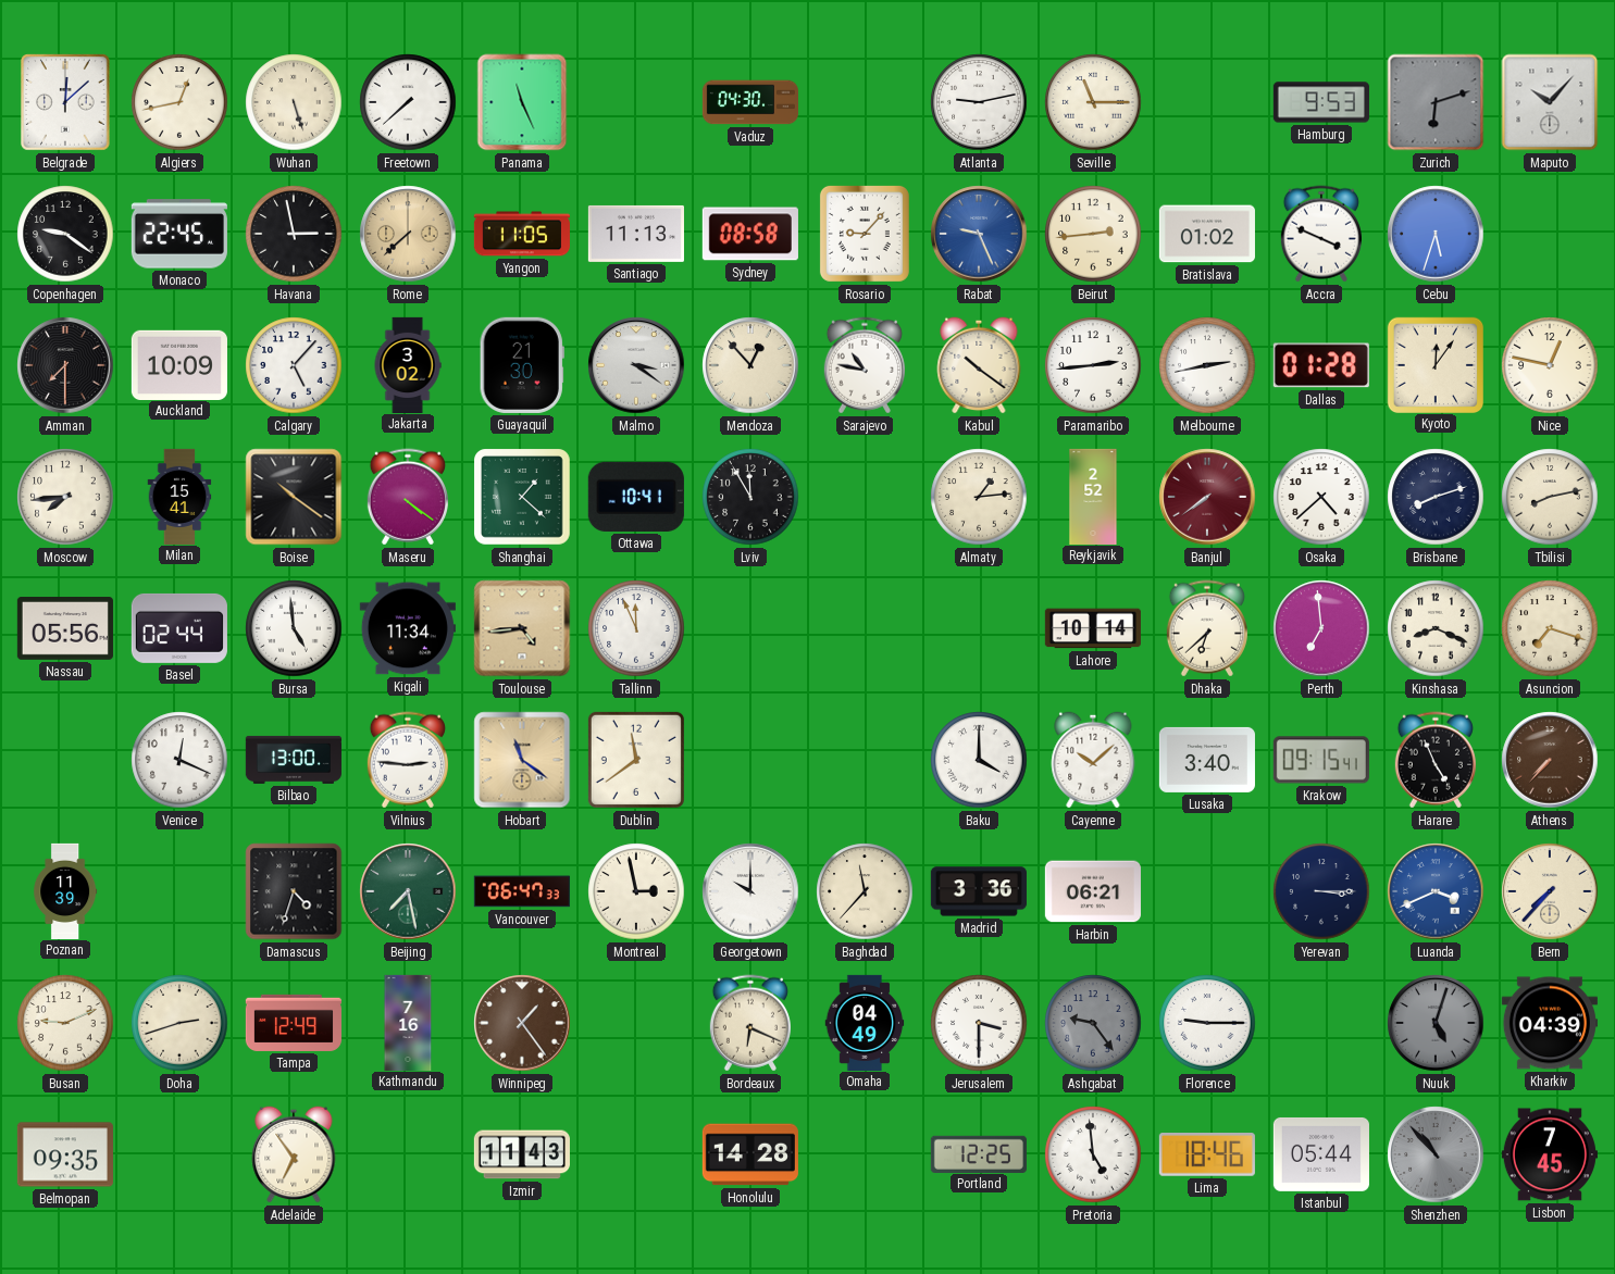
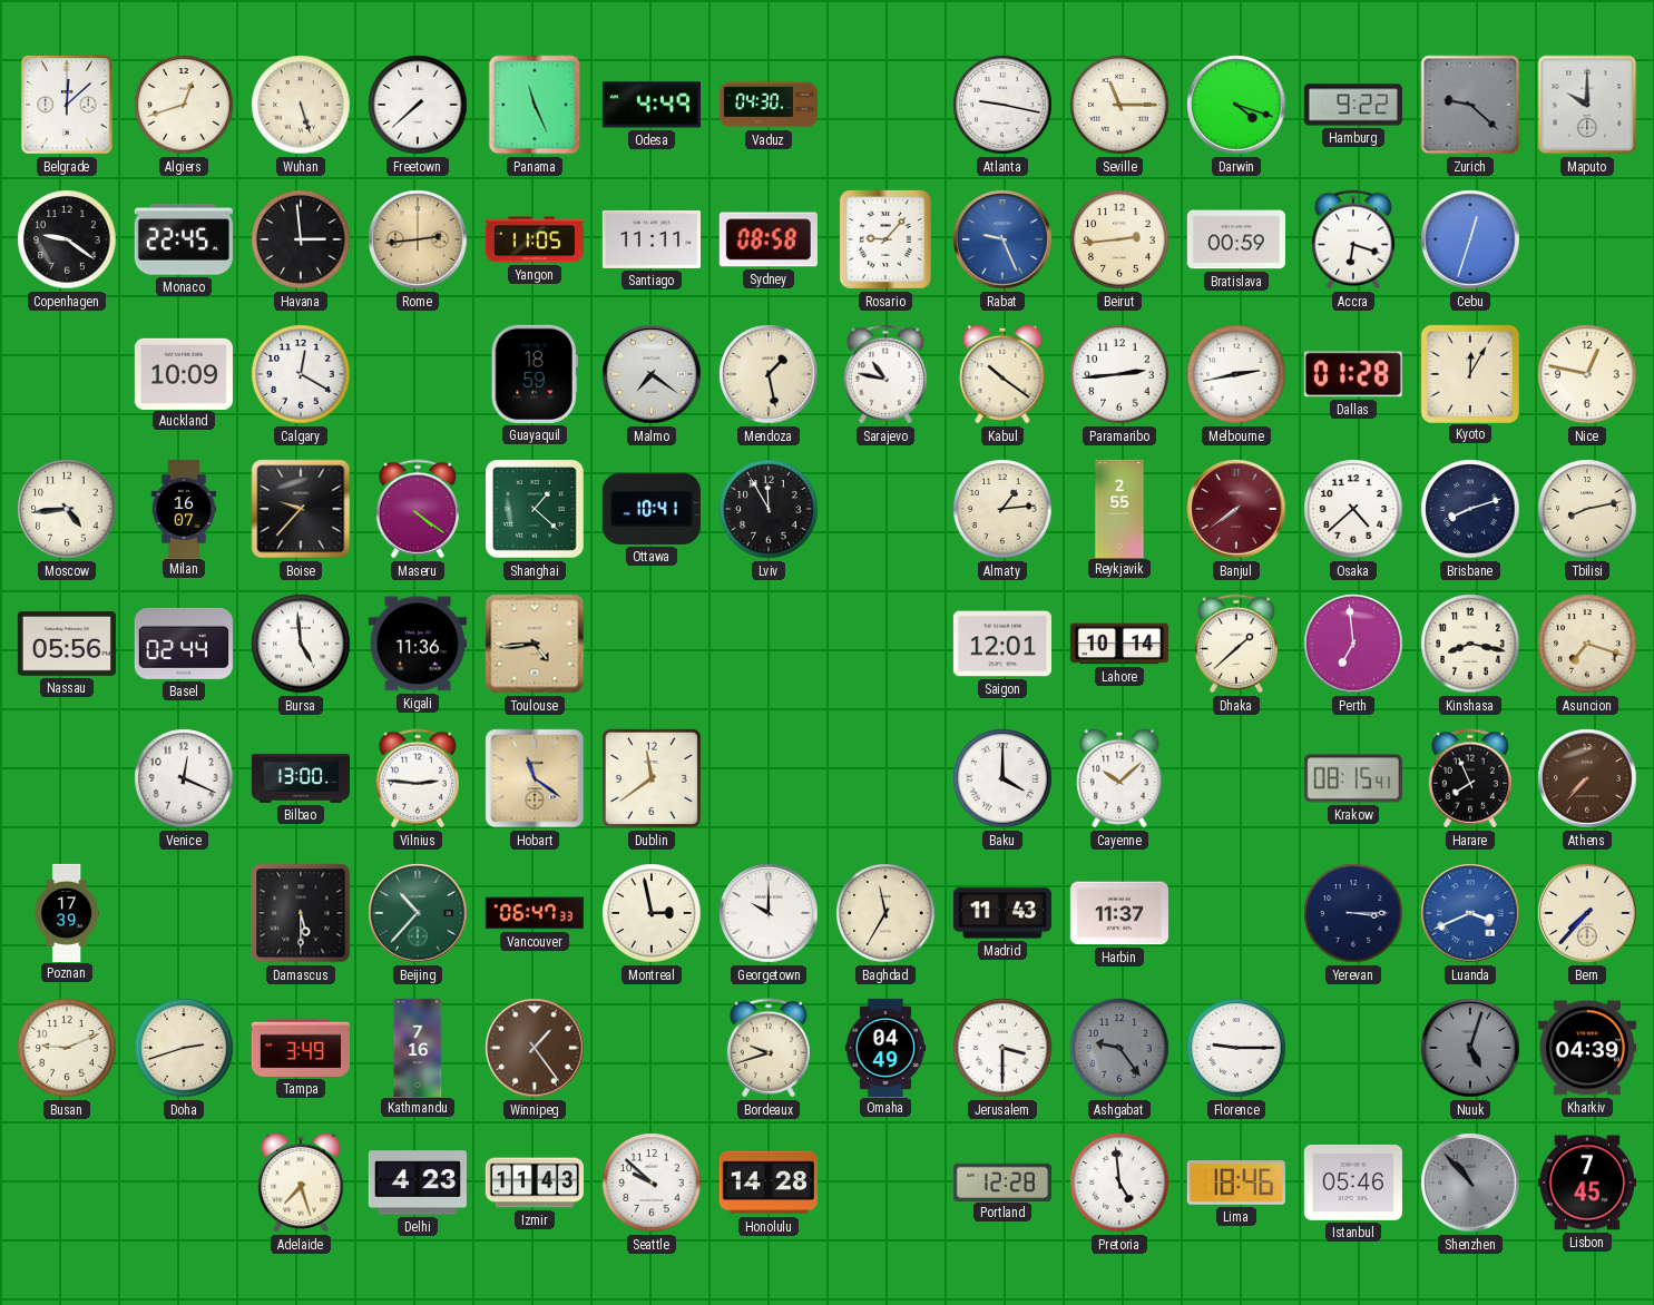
Algiers: 12:43 -> 12:42
Odesa: none -> 4:49
Atlanta: 9:13 -> 9:17
Darwin: none -> 4:18
Hamburg: 9:53 -> 9:22
Zurich: 6:12 -> 9:22
Maputo: 10:07 -> 10:00
Havana: 2:58 -> 2:59
Rome: 7:38 -> 2:44
Santiago: 11:13 -> 11:11
Bratislava: 01:02 -> 00:59
Accra: 3:49 -> 6:18
Cebu: 5:33 -> 12:33
Amman: 7:30 -> none
Calgary: 5:07 -> 12:20
Jakarta: 3:02 -> none
Guayaquil: 21:30 -> 18:59
Malmo: 3:21 -> 7:21
Mendoza: 12:53 -> 1:28
Kyoto: 12:06 -> 12:05
Moscow: 7:44 -> 4:44
Milan: 15:41 -> 16:07
Boise: 10:21 -> 9:37
Reykjavik: 2:52 -> 2:55
Kigali: 11:34 -> 11:36
Tallinn: 11:56 -> none
Saigon: none -> 12:01
Dhaka: 6:38 -> 1:38
Kinshasa: 8:19 -> 8:17
Lusaka: 3:40 -> none
Krakow: 09:15 -> 08:15
Harare: 4:56 -> 7:56
Poznan: 11:39 -> 17:39
Damascus: 4:33 -> 5:30
Beijing: 7:28 -> 10:37
Baghdad: 11:37 -> 11:35
Madrid: 3:36 -> 11:43
Harbin: 06:21 -> 11:37
Tampa: 12:49 -> 3:49
Bordeaux: 6:19 -> 9:42
Belmopan: 09:35 -> none
Adelaide: 6:54 -> 7:27
Delhi: none -> 4:23
Seattle: none -> 9:52
Portland: 12:25 -> 12:28
Istanbul: 05:44 -> 05:46
